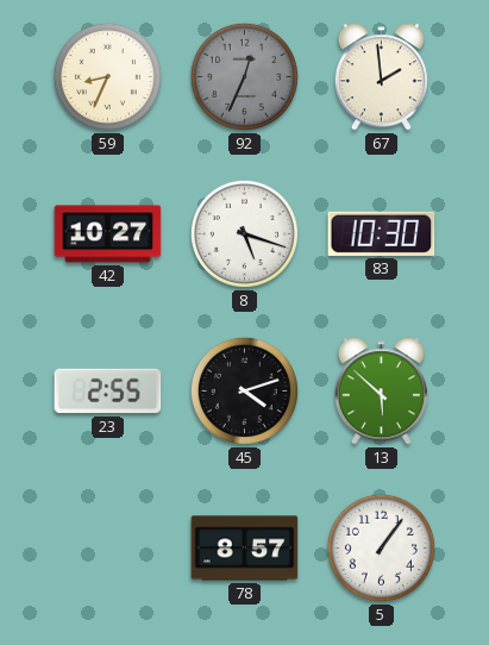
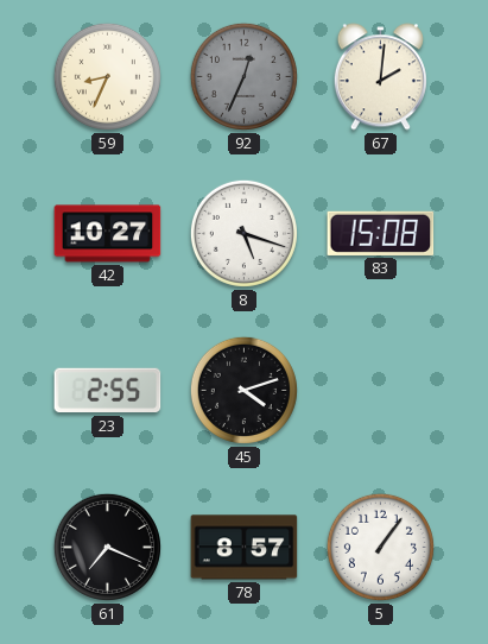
67: 1:59 -> 2:01
83: 10:30 -> 15:08
13: 5:52 -> none
61: none -> 7:19
